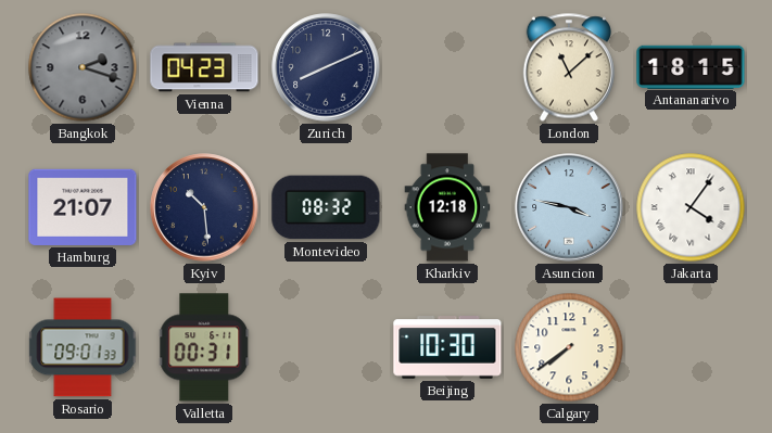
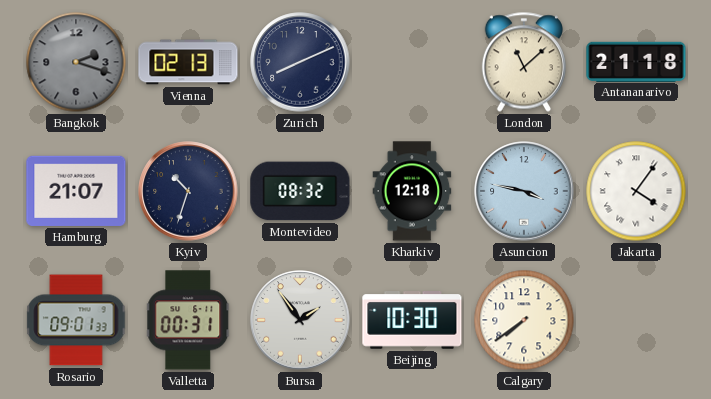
Vienna: 04:23 -> 02:13
Antananarivo: 18:15 -> 21:18
Kyiv: 10:29 -> 10:33
Bursa: none -> 1:54
